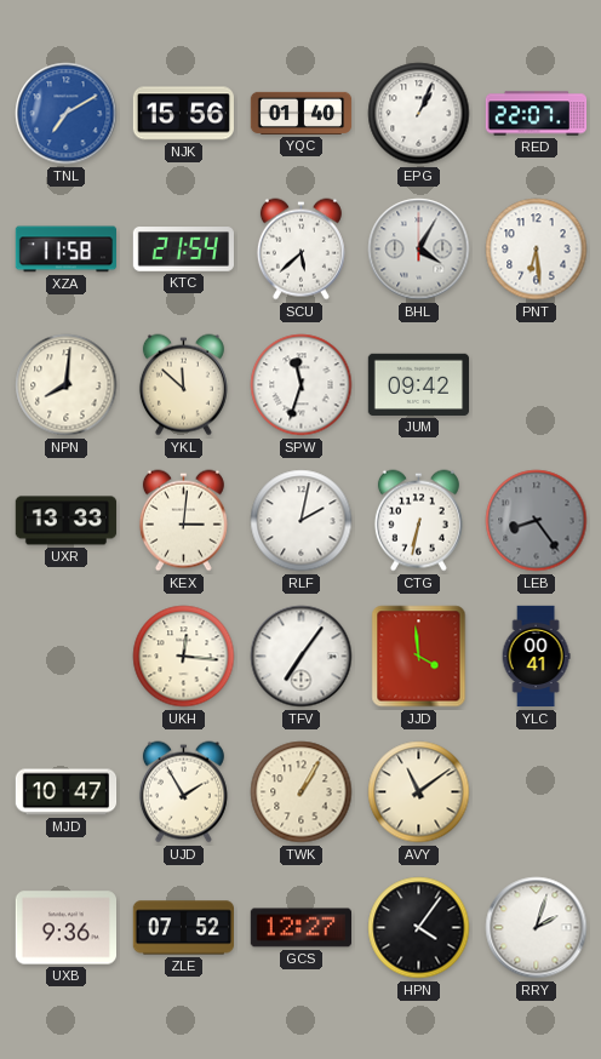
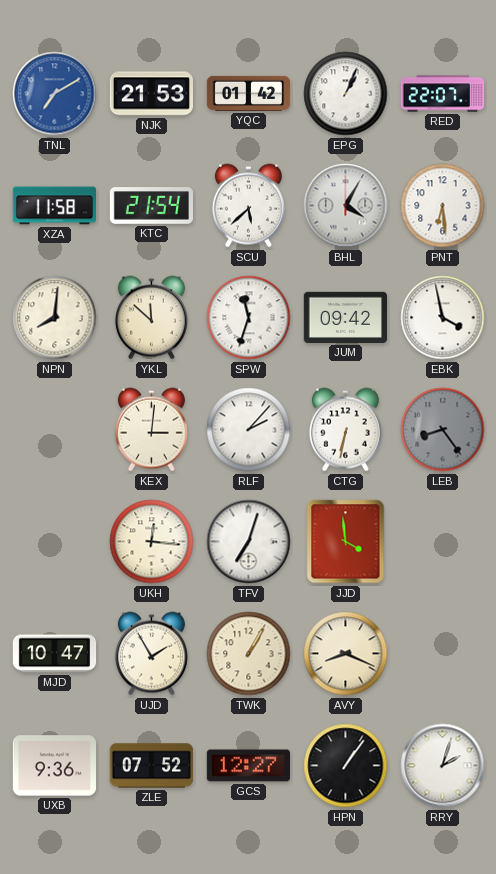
NJK: 15:56 -> 21:53
YQC: 01:40 -> 01:42
EBK: none -> 3:58
UXR: 13:33 -> none
RLF: 2:02 -> 2:07
TFV: 7:06 -> 7:03
YLC: 00:41 -> none
AVY: 11:09 -> 8:19
HPN: 4:06 -> 1:06
